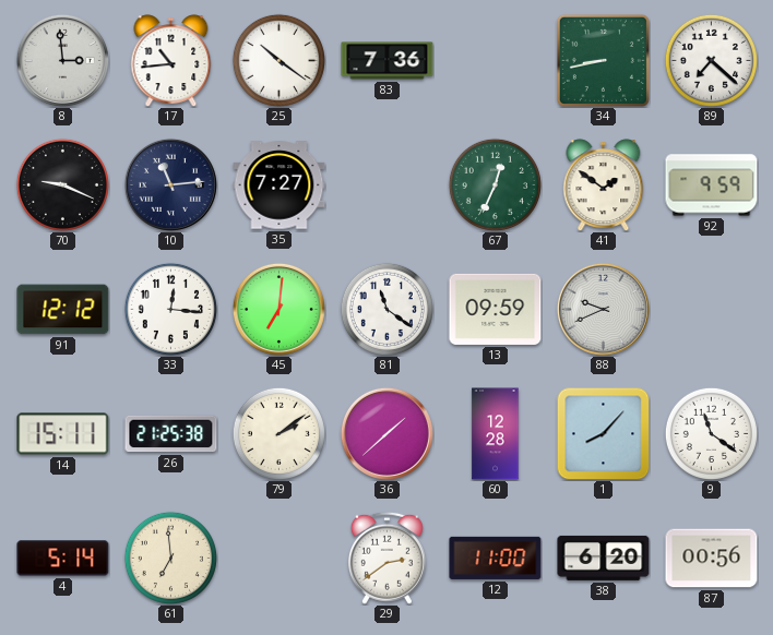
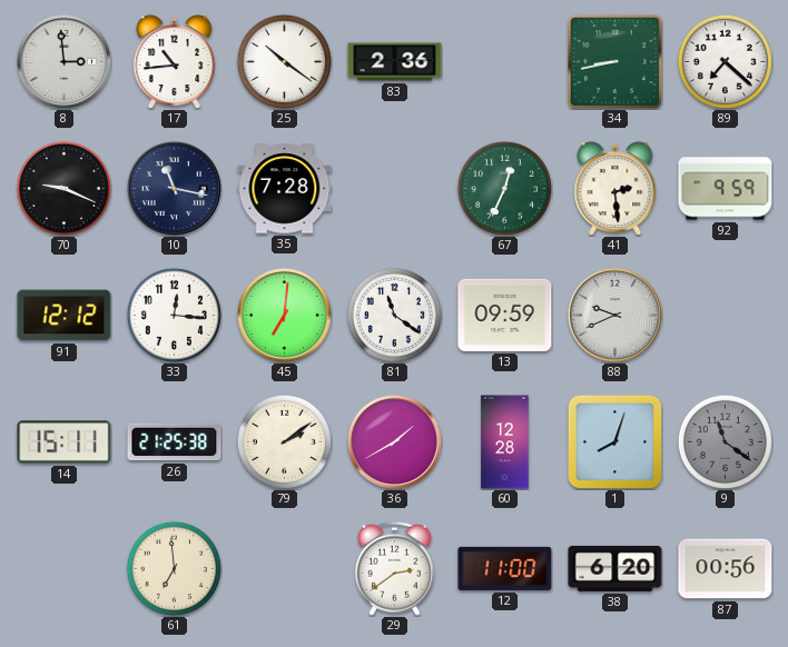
83: 7:36 -> 2:36
10: 11:14 -> 11:17
35: 7:27 -> 7:28
41: 1:51 -> 2:29
36: 1:38 -> 1:40
1: 8:07 -> 8:03
9 dial: white -> grey
4: 5:14 -> none
